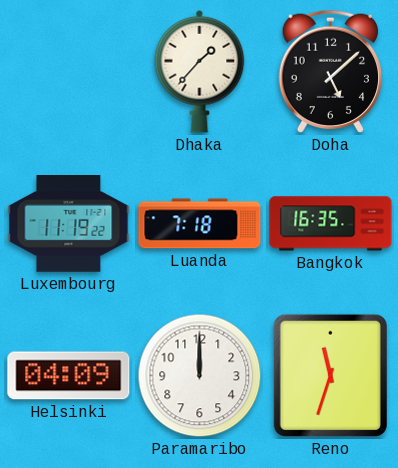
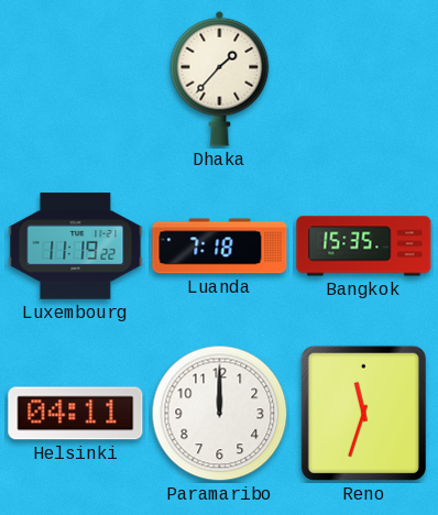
Doha: 5:08 -> none
Bangkok: 16:35 -> 15:35
Helsinki: 04:09 -> 04:11
